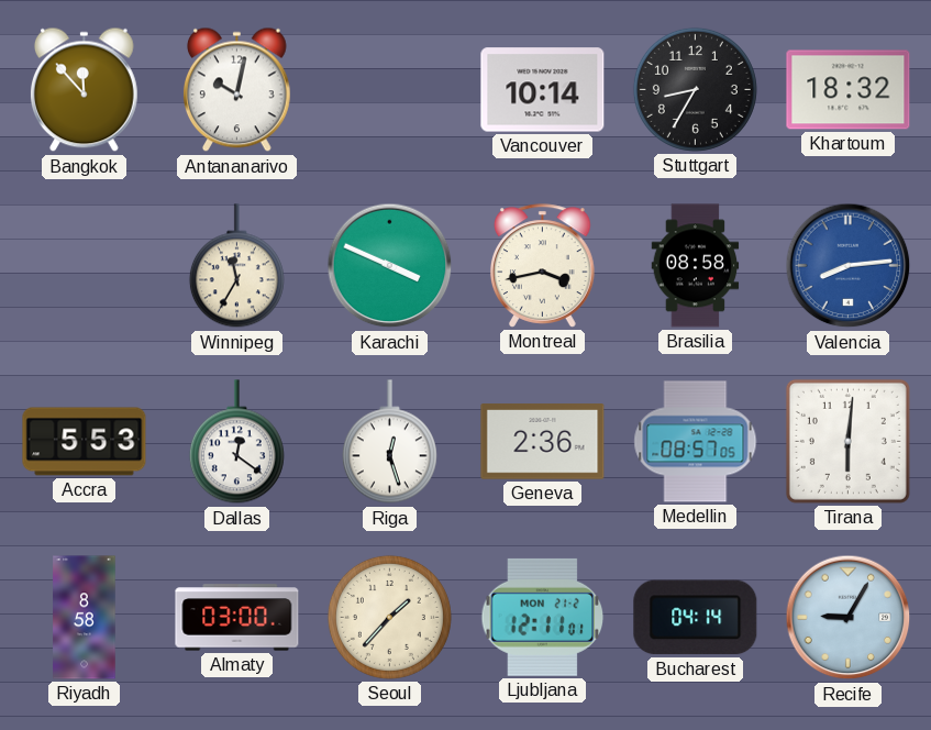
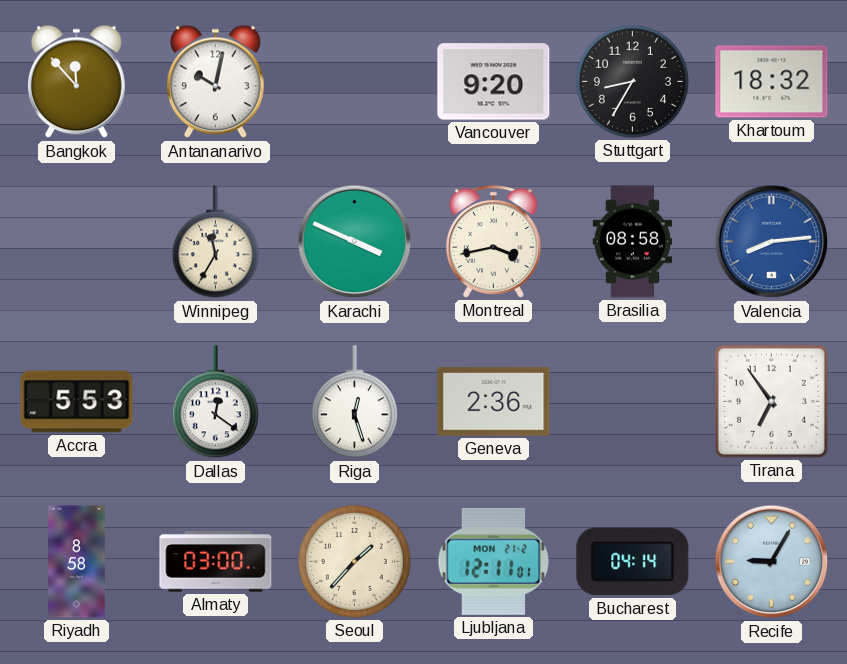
Vancouver: 10:14 -> 9:20
Medellin: 08:57 -> none
Tirana: 6:01 -> 6:54
